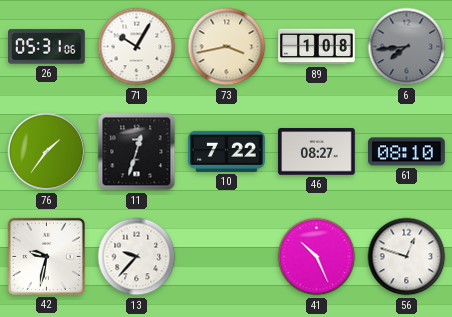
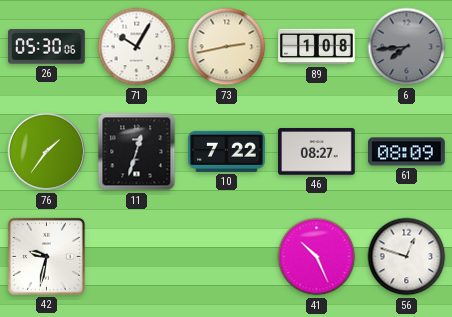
26: 05:31 -> 05:30
73: 3:43 -> 2:43
61: 08:10 -> 08:09
13: 9:37 -> none
